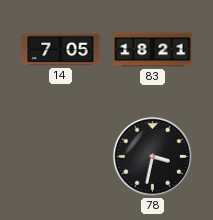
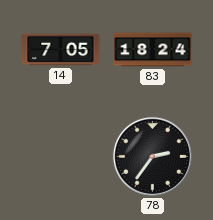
83: 18:21 -> 18:24
78: 3:32 -> 2:36
